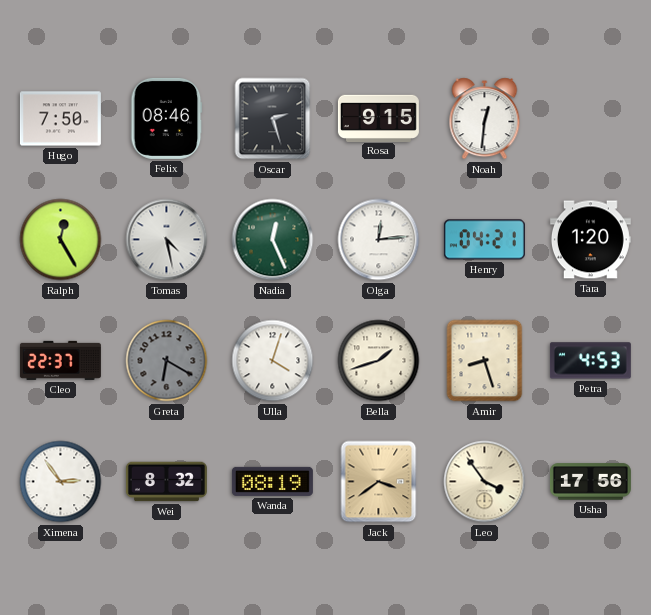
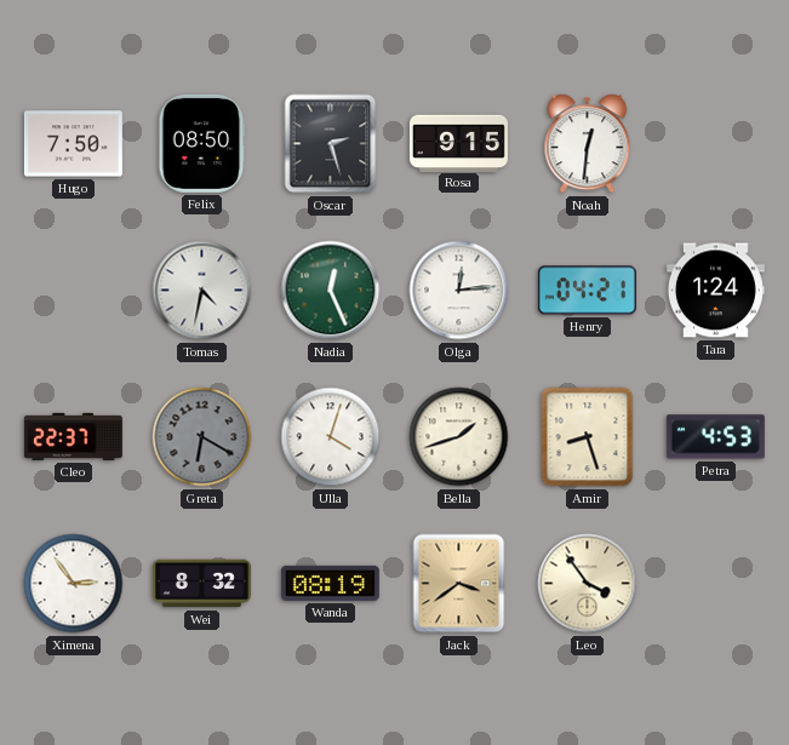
Felix: 08:46 -> 08:50
Ralph: 12:25 -> none
Tomas: 4:28 -> 4:32
Tara: 1:20 -> 1:24
Usha: 17:56 -> none
